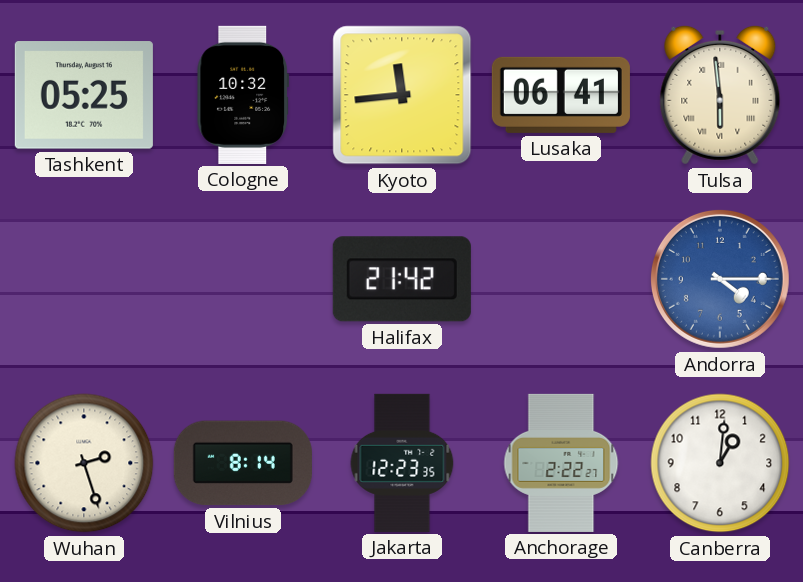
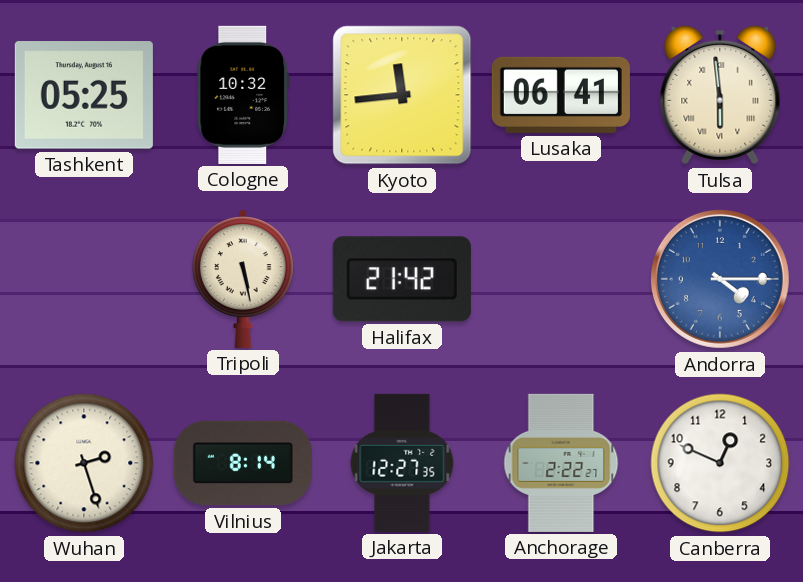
Tripoli: none -> 5:28
Jakarta: 12:23 -> 12:27
Canberra: 1:01 -> 12:49
